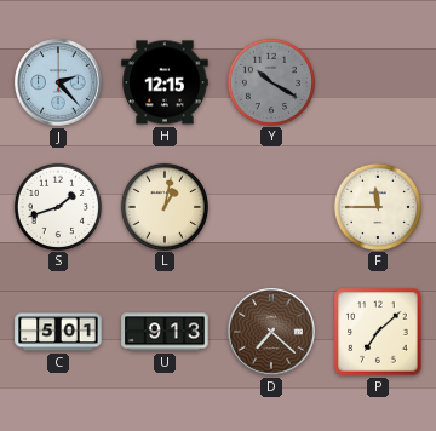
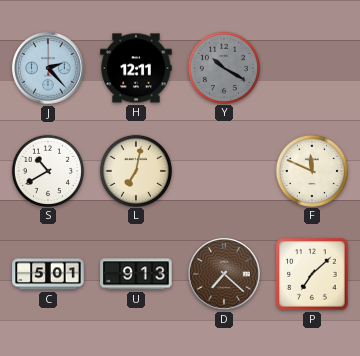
H: 12:15 -> 12:11
S: 1:42 -> 10:40
L: 1:02 -> 7:02
F: 11:45 -> 11:49
